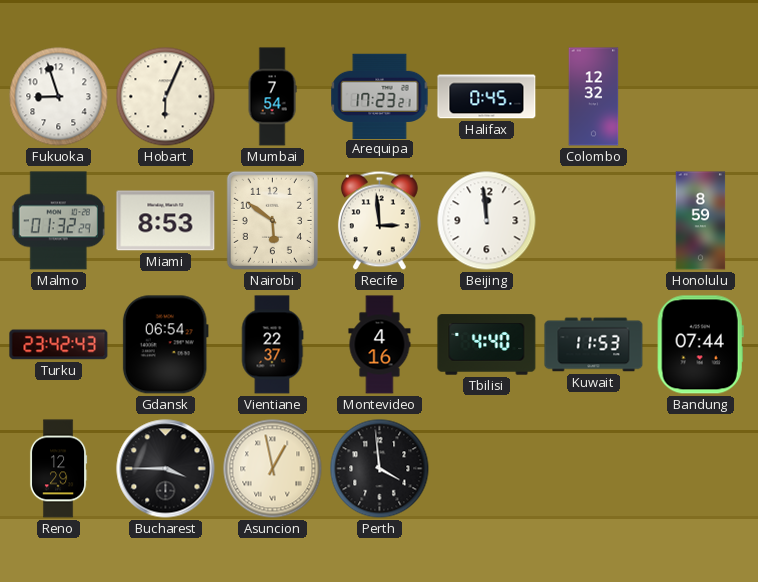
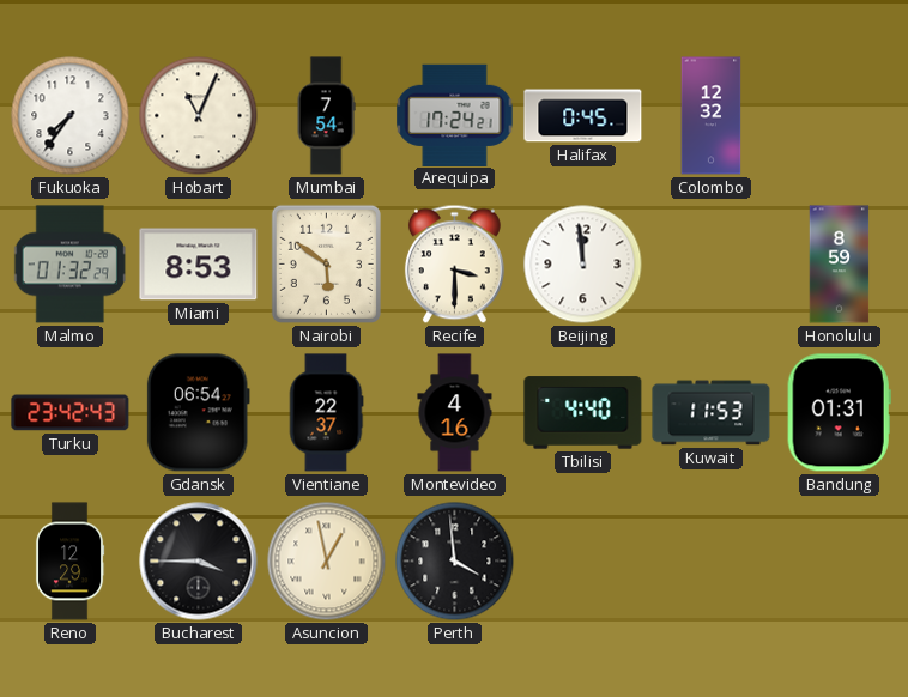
Fukuoka: 8:57 -> 7:36
Hobart: 6:04 -> 11:04
Arequipa: 17:23 -> 17:24
Recife: 2:59 -> 3:30
Bandung: 07:44 -> 01:31
